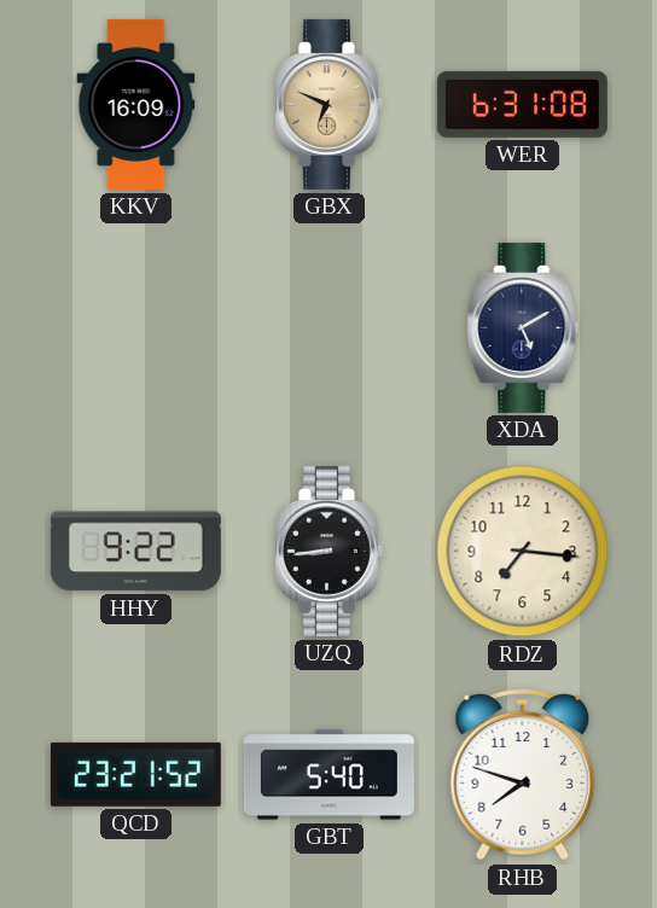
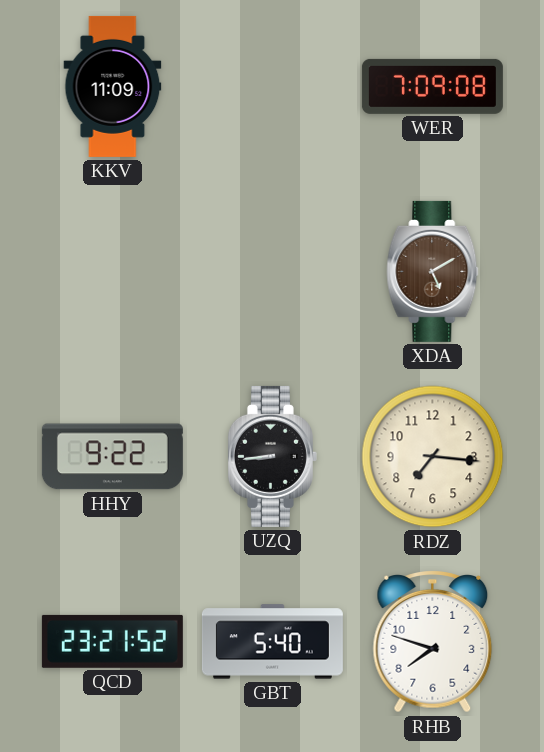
KKV: 16:09 -> 11:09
GBX: 6:49 -> none
WER: 6:31 -> 7:09
XDA dial: navy -> brown
